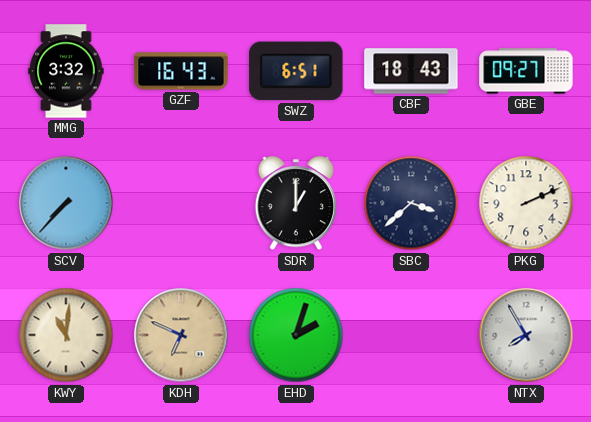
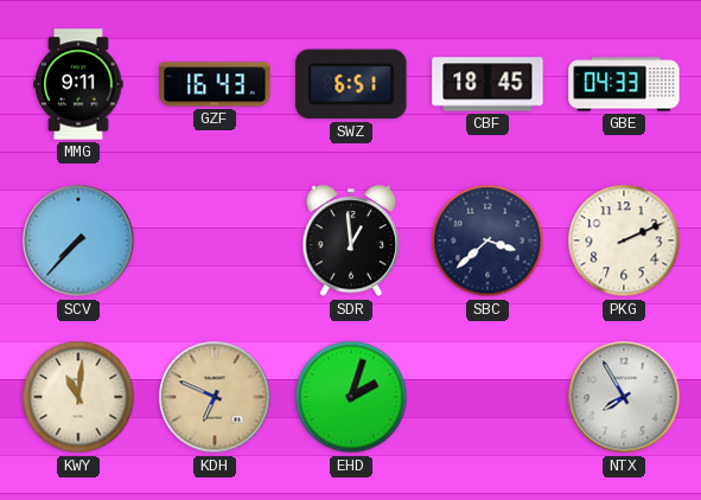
MMG: 3:32 -> 9:11
CBF: 18:43 -> 18:45
GBE: 09:27 -> 04:33
SDR: 1:00 -> 12:59
